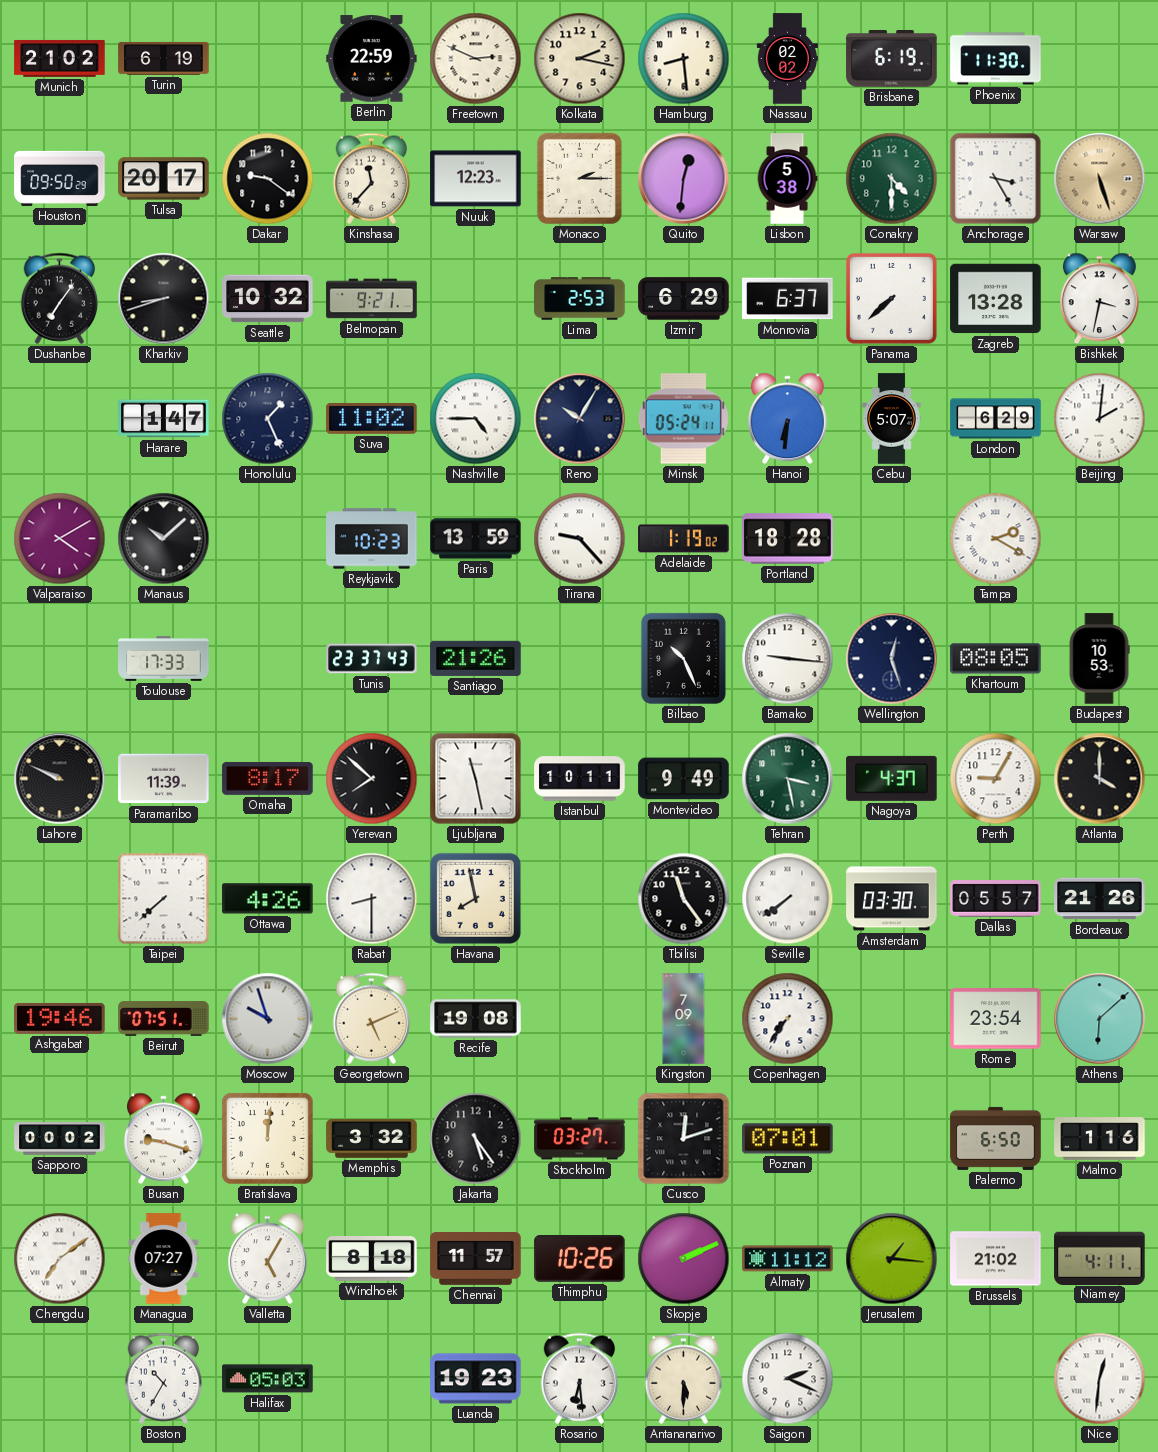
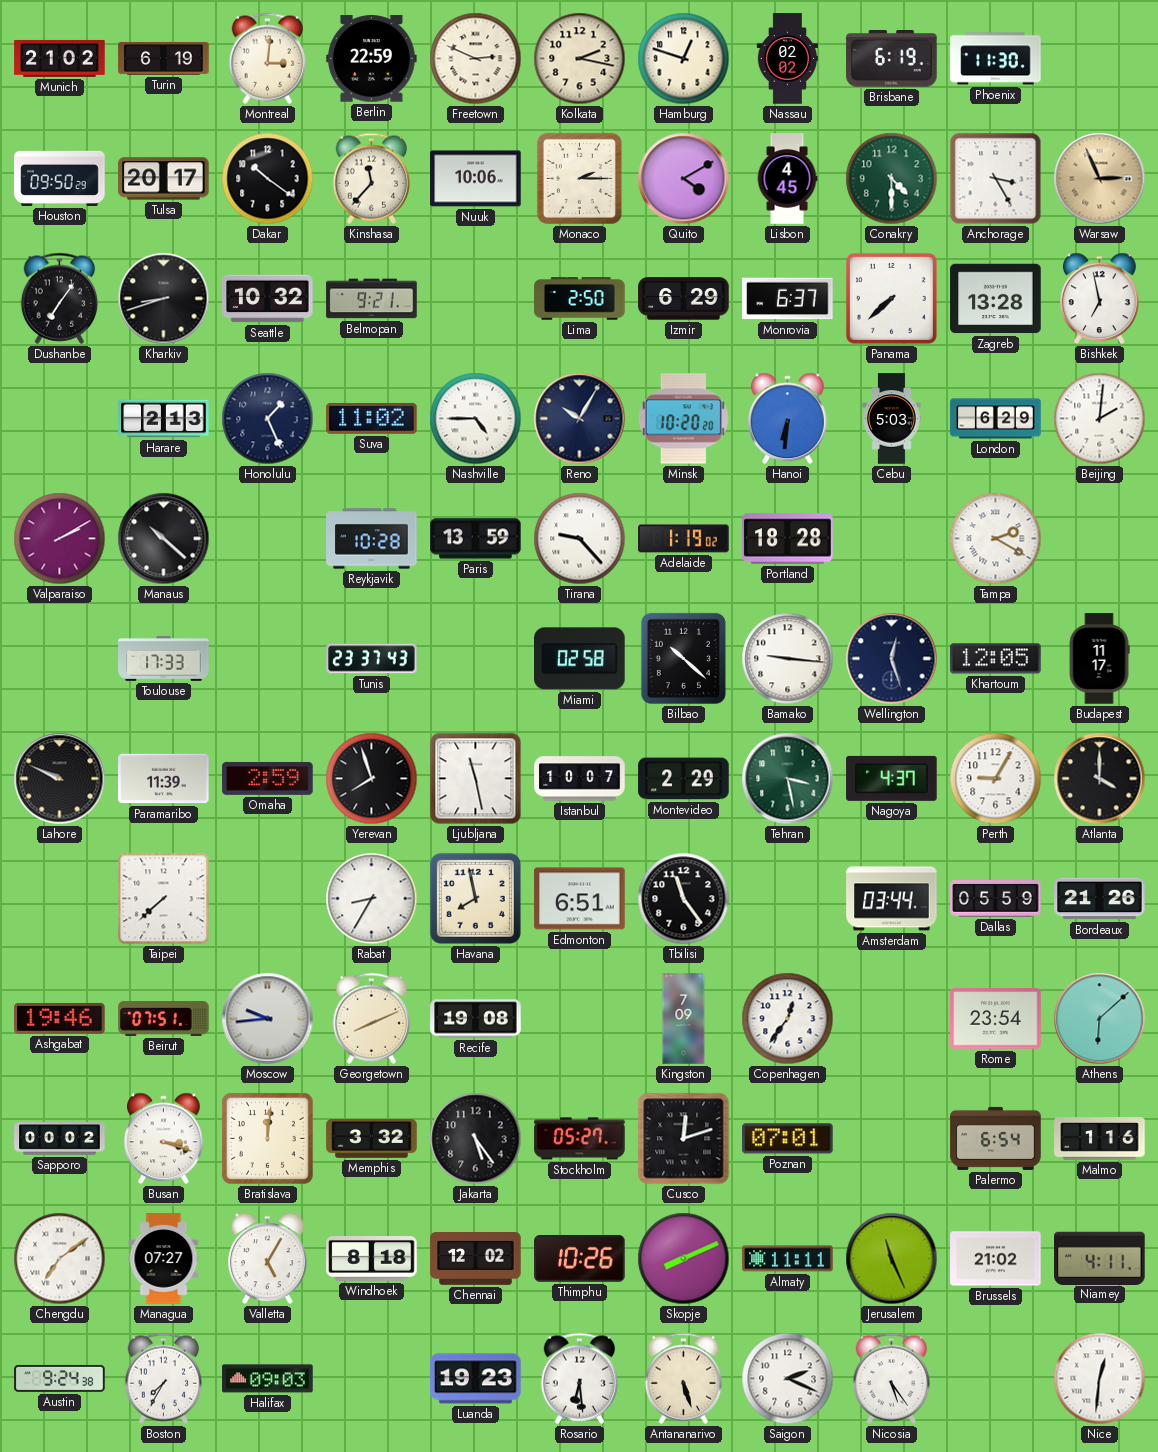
Montreal: none -> 3:01
Hamburg: 8:29 -> 12:48
Dakar: 9:21 -> 10:21
Nuuk: 12:23 -> 10:06
Quito: 12:31 -> 4:10
Lisbon: 5:38 -> 4:45
Warsaw: 5:27 -> 2:56
Lima: 2:53 -> 2:50
Bishkek: 3:32 -> 6:58
Harare: 1:47 -> 2:13
Minsk: 05:24 -> 10:20
Cebu: 5:07 -> 5:03
Valparaiso: 4:10 -> 2:10
Manaus: 10:08 -> 10:22
Reykjavik: 10:23 -> 10:28
Santiago: 21:26 -> none
Miami: none -> 02:58
Bilbao: 10:26 -> 10:22
Khartoum: 08:05 -> 12:05
Budapest: 10:53 -> 11:17
Omaha: 8:17 -> 2:59
Yerevan: 7:52 -> 7:57
Istanbul: 10:11 -> 10:07
Montevideo: 9:49 -> 2:29
Ottawa: 4:26 -> none
Rabat: 8:30 -> 8:35
Edmonton: none -> 6:51
Seville: 7:39 -> none
Amsterdam: 03:30 -> 03:44
Dallas: 05:57 -> 05:59
Moscow: 9:57 -> 9:44
Georgetown: 5:11 -> 8:11
Copenhagen: 7:36 -> 12:36
Busan: 9:18 -> 3:18
Stockholm: 03:27 -> 05:27
Palermo: 6:50 -> 6:54
Chennai: 11:57 -> 12:02
Skopje: 2:11 -> 8:11
Almaty: 11:12 -> 11:11
Jerusalem: 1:16 -> 11:26
Austin: none -> 9:24
Boston: 10:35 -> 7:35
Halifax: 05:03 -> 09:03
Antananarivo: 5:30 -> 5:27
Nicosia: none -> 5:24
